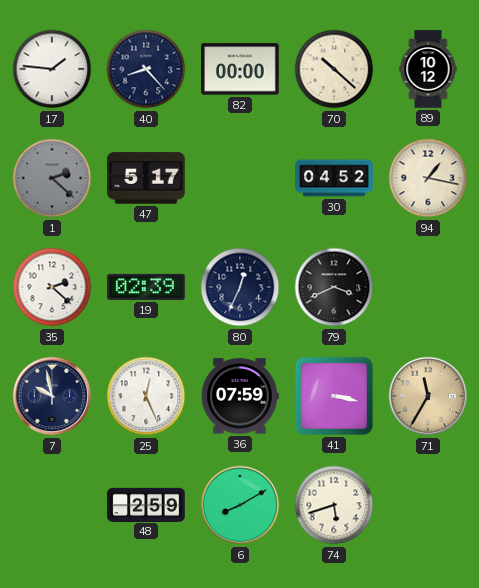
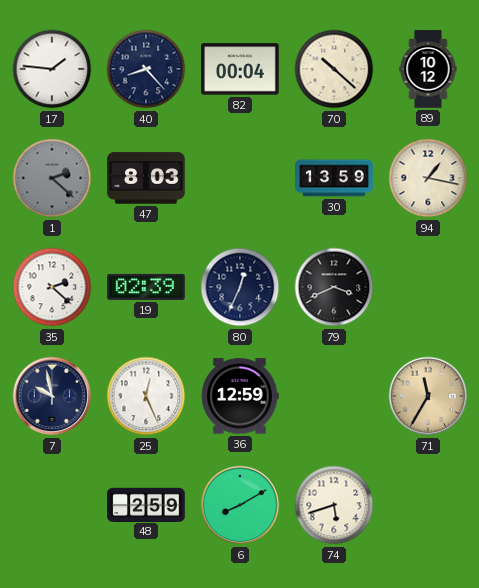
82: 00:00 -> 00:04
47: 5:17 -> 8:03
30: 04:52 -> 13:59
36: 07:59 -> 12:59
41: 3:17 -> none
